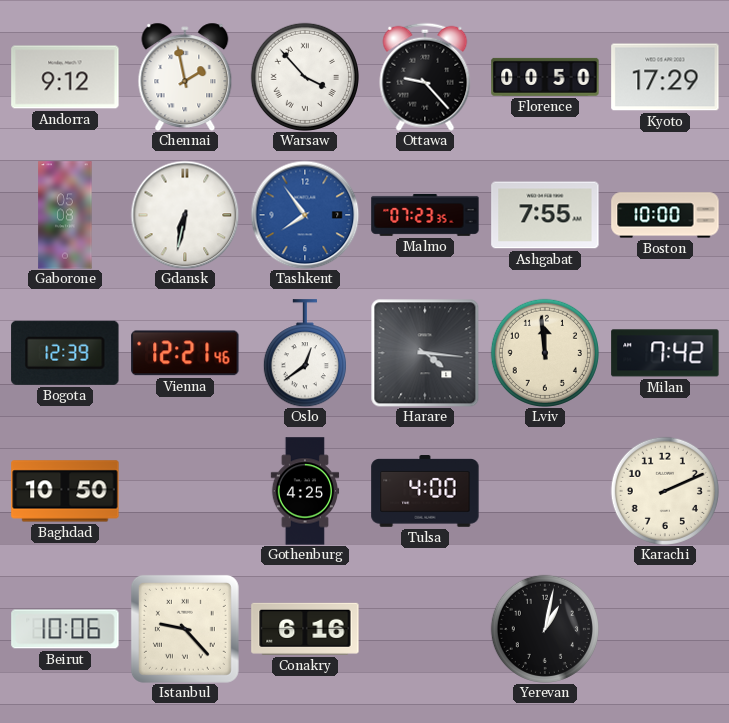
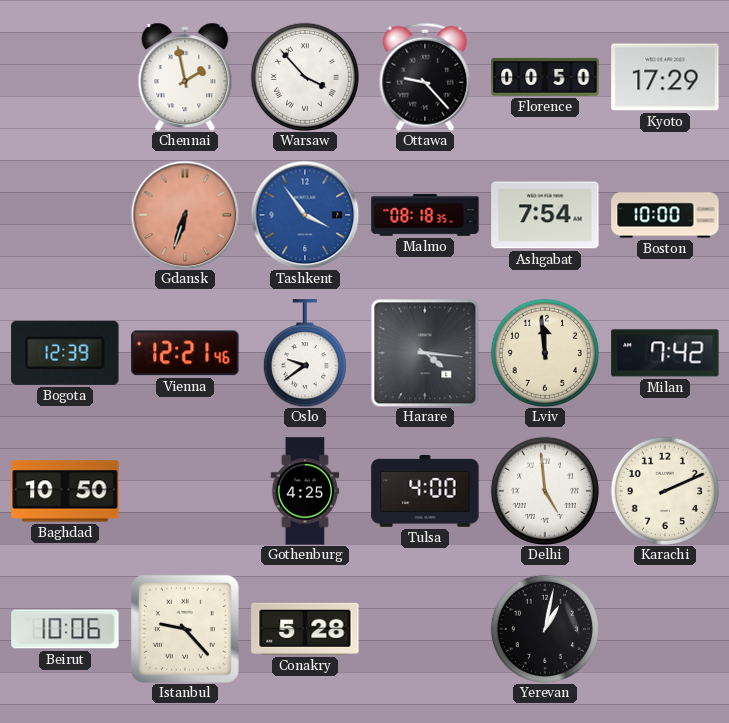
Andorra: 9:12 -> none
Gaborone: 05:08 -> none
Gdansk: 6:32 -> 6:33
Gdansk dial: white -> salmon
Tashkent: 7:54 -> 3:54
Malmo: 07:23 -> 08:18
Ashgabat: 7:55 -> 7:54
Oslo: 12:39 -> 9:39
Delhi: none -> 4:59
Conakry: 6:16 -> 5:28
